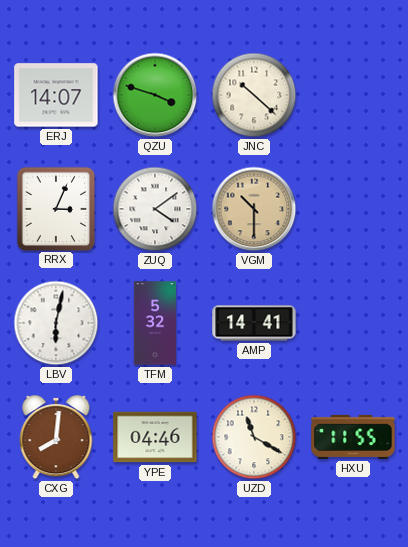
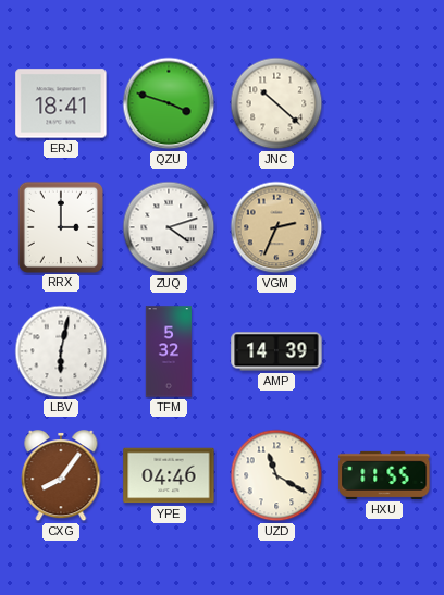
ERJ: 14:07 -> 18:41
RRX: 3:04 -> 3:00
ZUQ: 4:09 -> 4:12
VGM: 10:30 -> 2:34
AMP: 14:41 -> 14:39
CXG: 8:01 -> 8:06
